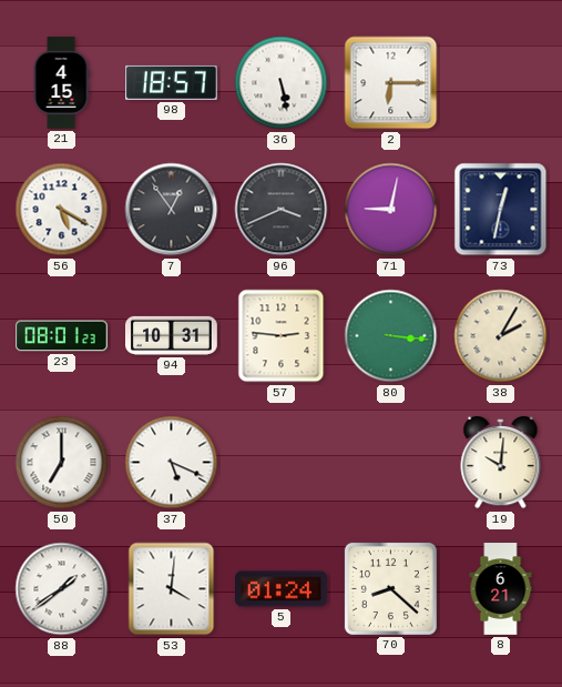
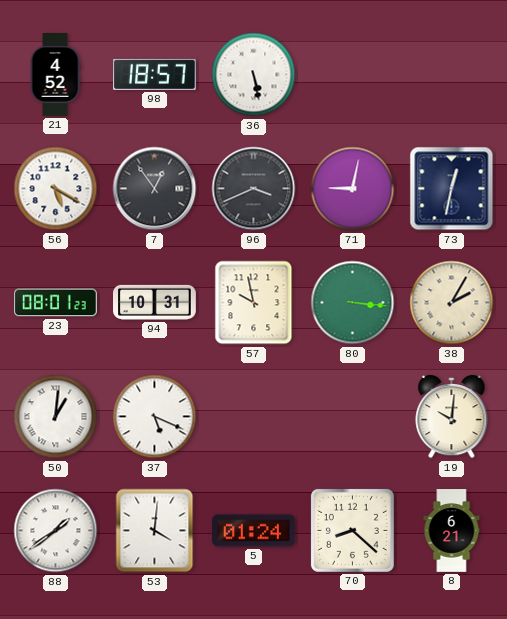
21: 4:15 -> 4:52
2: 6:15 -> none
57: 2:46 -> 9:58
50: 7:00 -> 1:01
